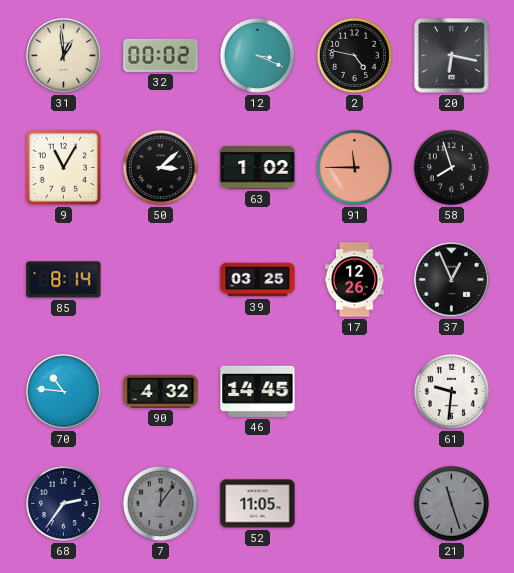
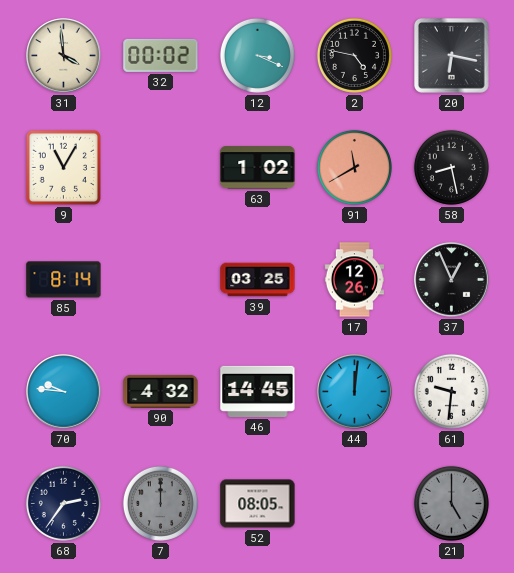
31: 12:59 -> 3:59
50: 3:08 -> none
91: 11:45 -> 11:40
58: 7:57 -> 8:28
70: 10:46 -> 9:46
44: none -> 12:01
7: 12:06 -> 12:00
52: 11:05 -> 08:05
21: 11:27 -> 5:00
